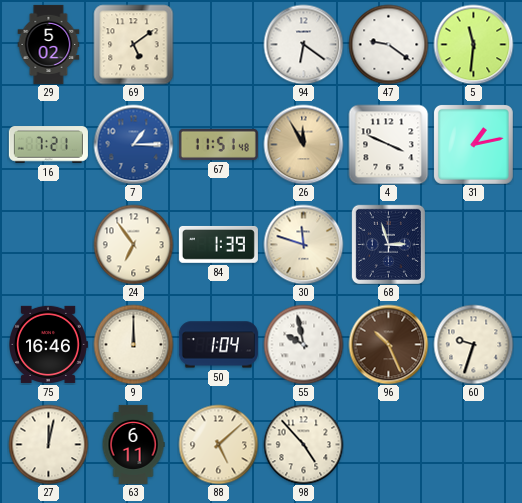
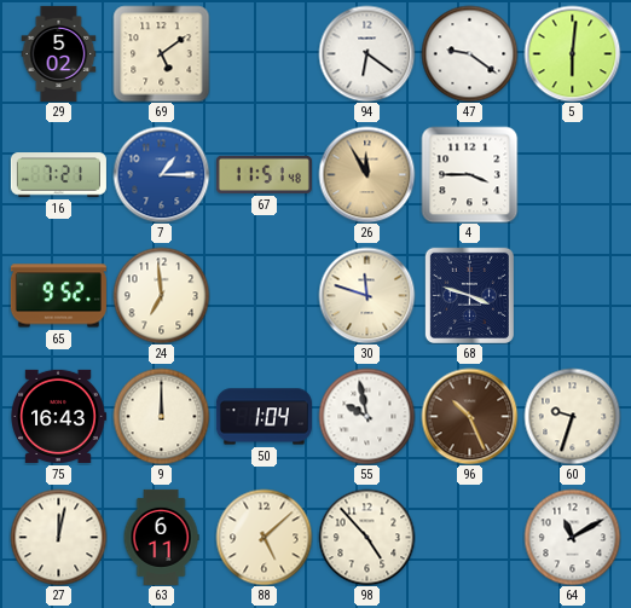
5: 11:31 -> 6:01
4: 3:49 -> 3:45
31: 1:13 -> none
65: none -> 9:52
24: 6:54 -> 6:59
84: 1:39 -> none
68: 2:57 -> 3:48
75: 16:46 -> 16:43
64: none -> 11:10
